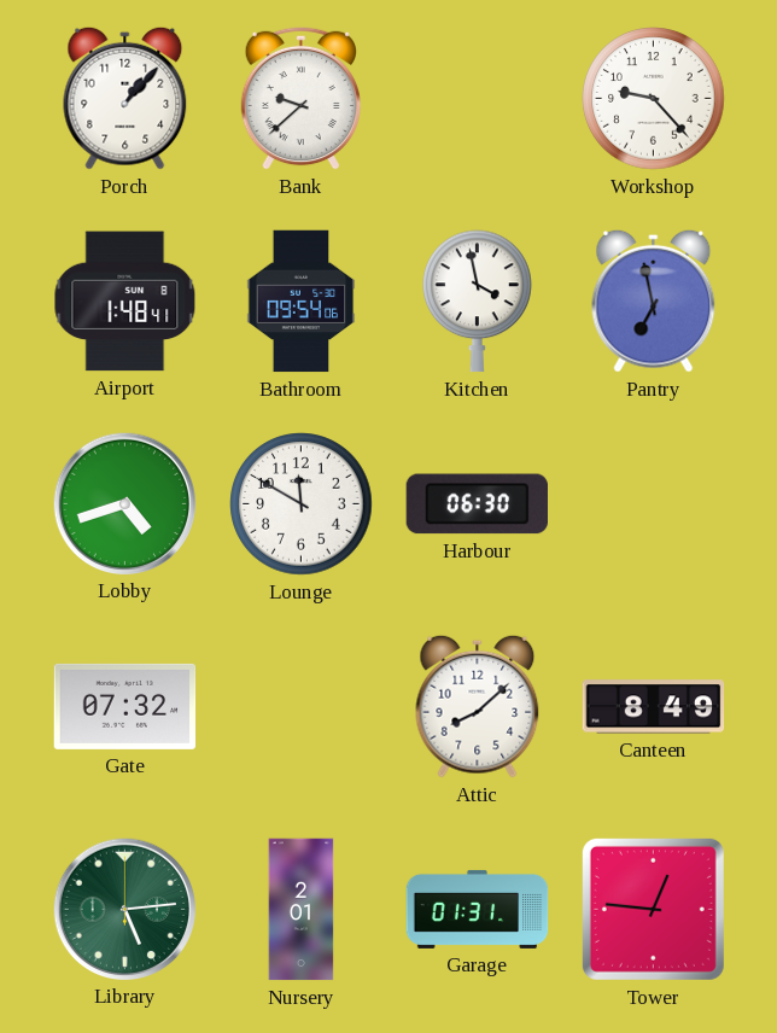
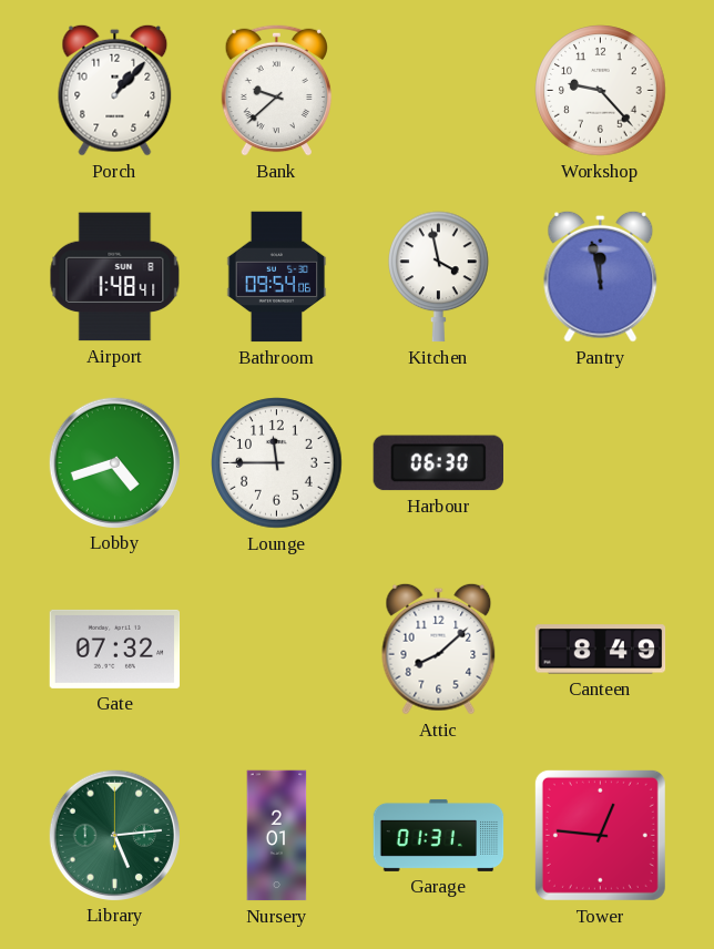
Pantry: 6:58 -> 11:58
Lounge: 11:50 -> 11:45
